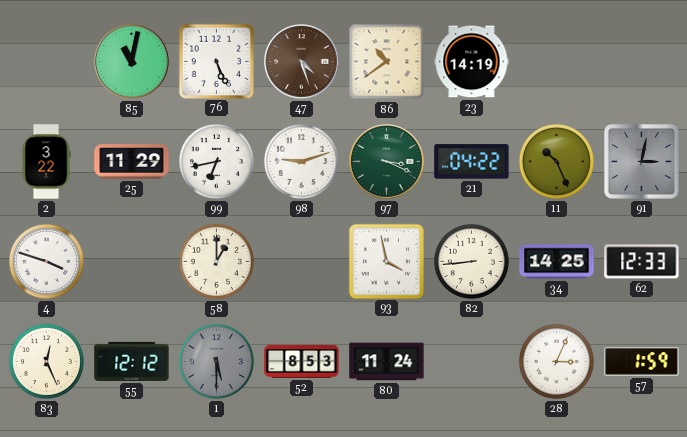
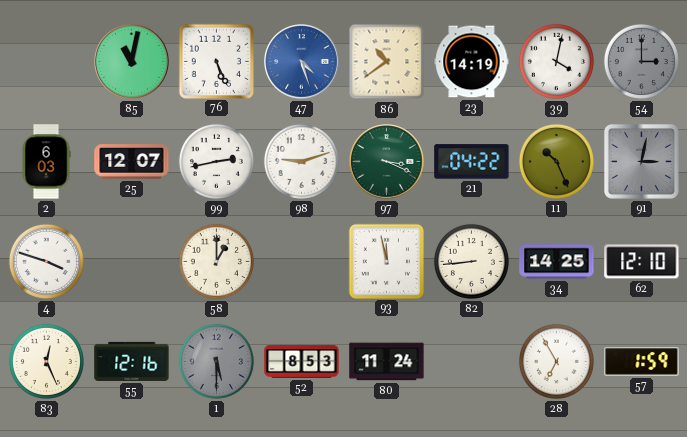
47 dial: brown -> blue
39: none -> 4:02
54: none -> 3:00
2: 3:22 -> 6:03
25: 11:29 -> 12:07
99: 6:43 -> 2:43
93: 3:58 -> 11:58
62: 12:33 -> 12:10
55: 12:12 -> 12:16
28: 3:04 -> 6:55
